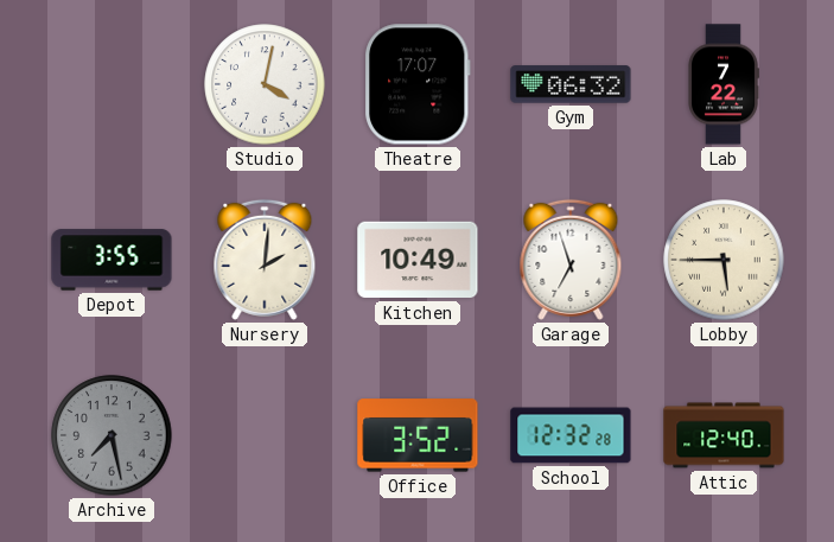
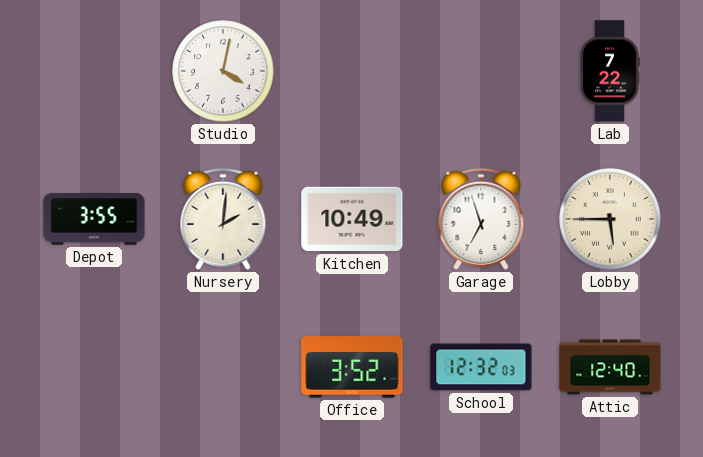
Theatre: 17:07 -> none
Gym: 06:32 -> none
Archive: 7:28 -> none
School: 12:32:28 -> 12:32:03
